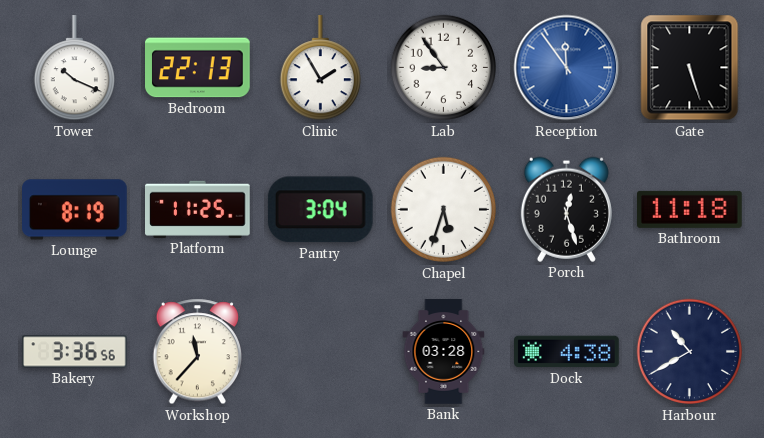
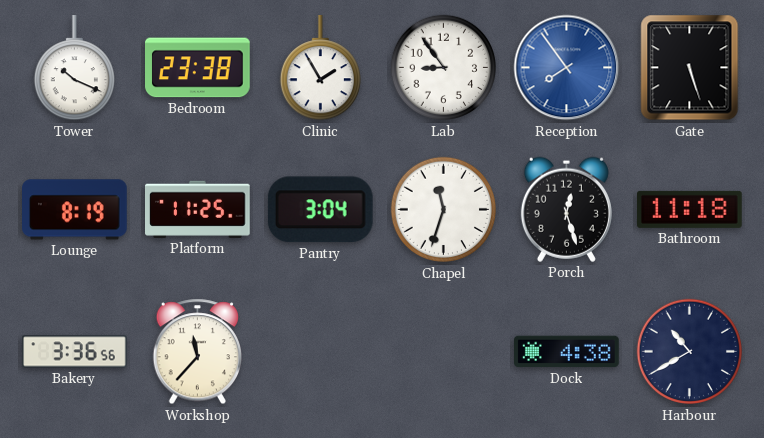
Bedroom: 22:13 -> 23:38
Reception: 11:54 -> 7:54
Chapel: 5:33 -> 11:33
Bank: 03:28 -> none
